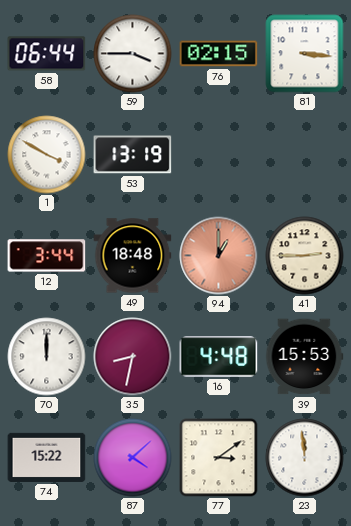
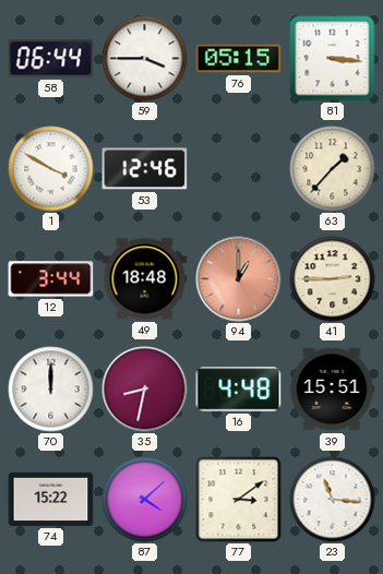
76: 02:15 -> 05:15
53: 13:19 -> 12:46
63: none -> 1:37
39: 15:53 -> 15:51
23: 11:59 -> 11:16
